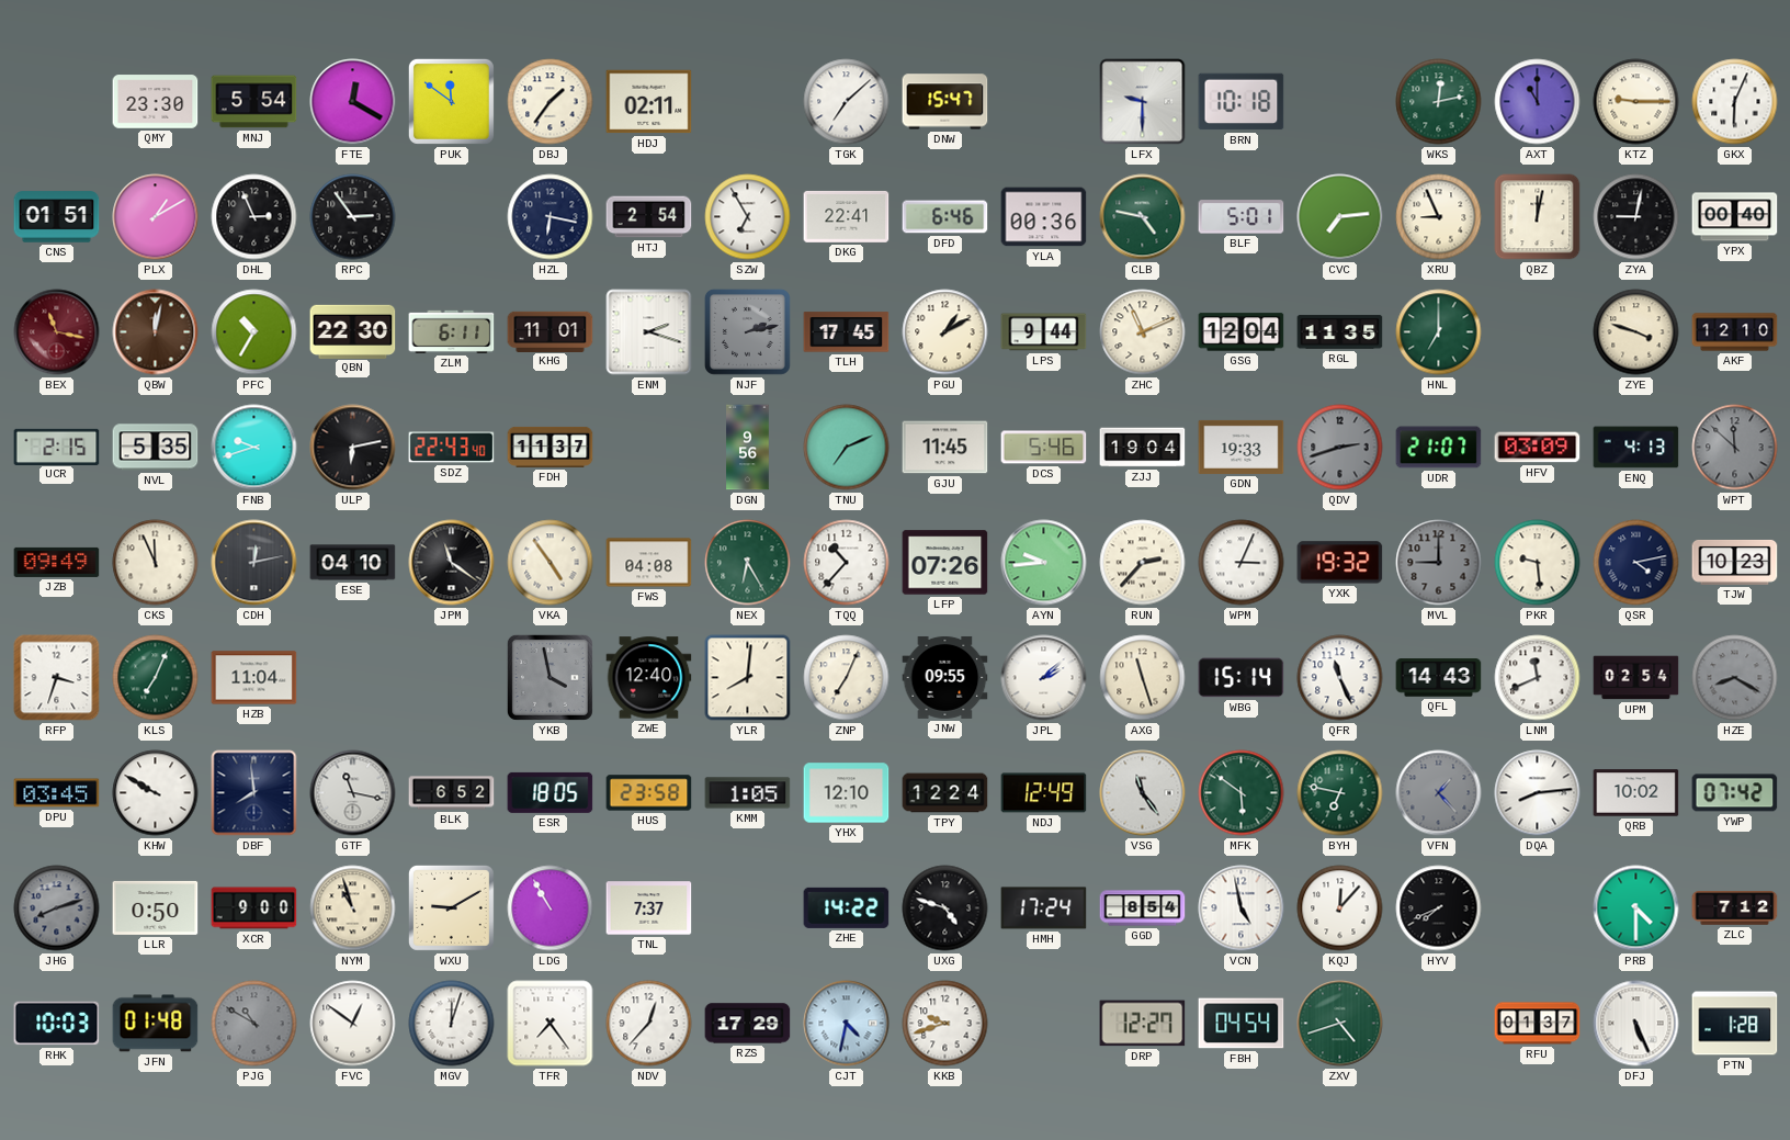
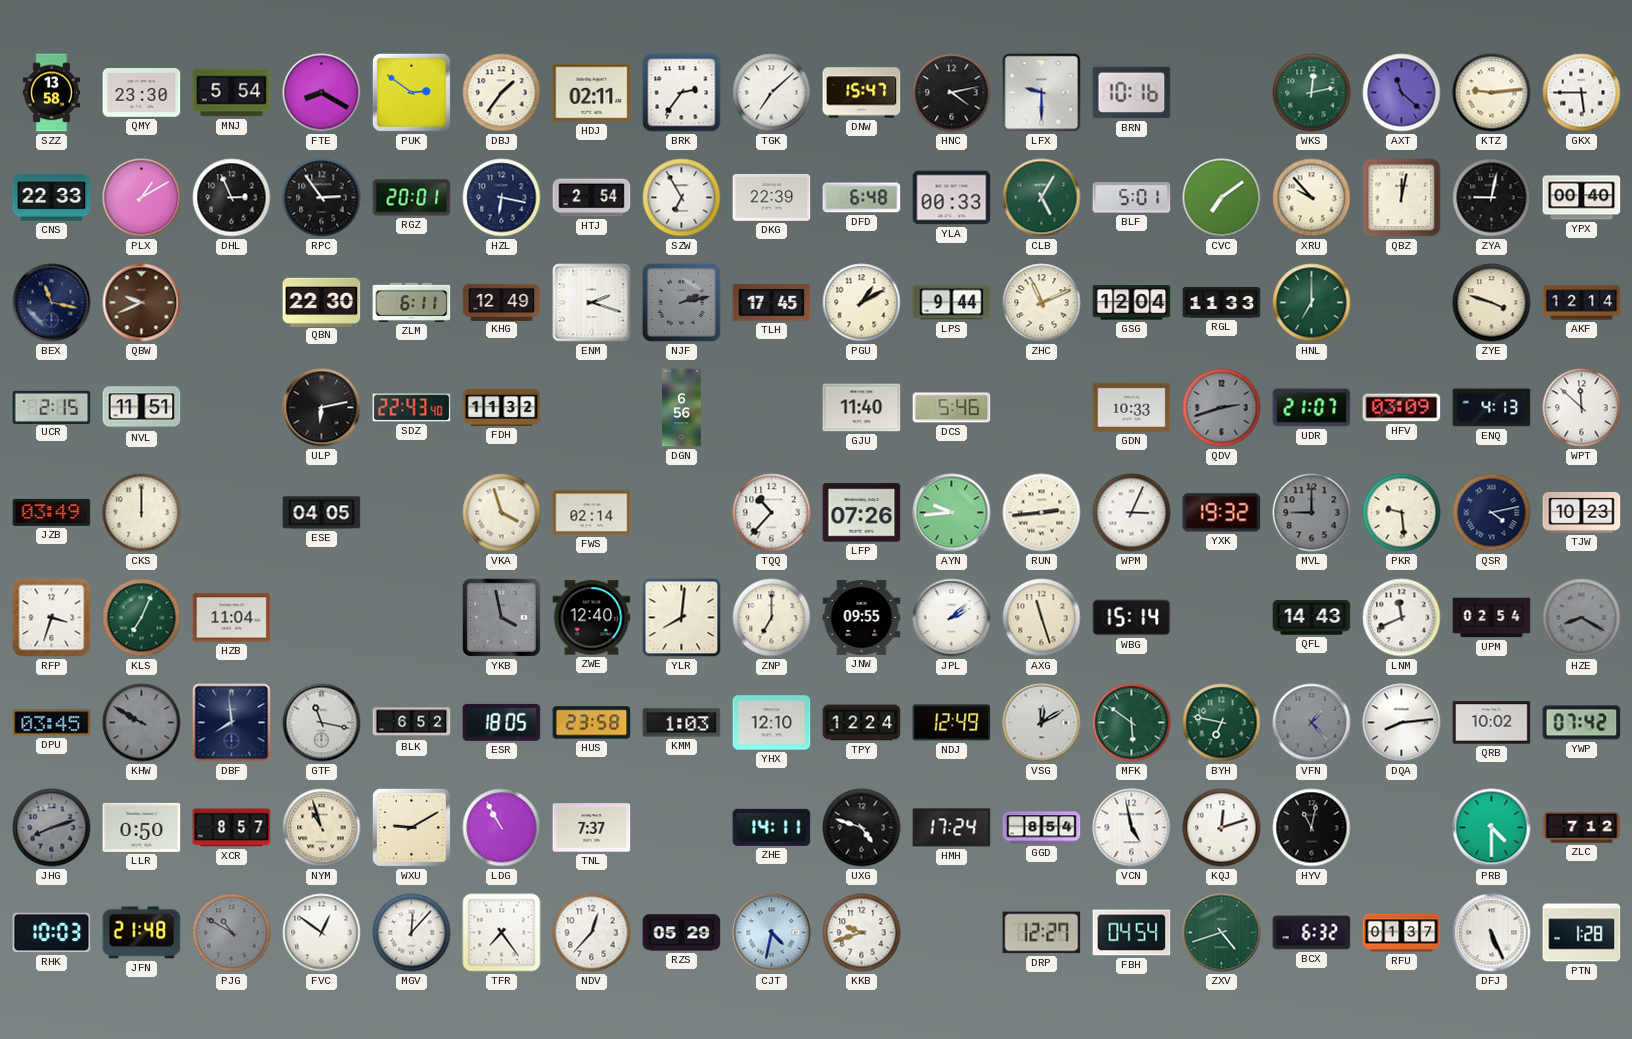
SZZ: none -> 13:58
FTE: 12:20 -> 8:20
PUK: 11:51 -> 2:51
BRK: none -> 2:36
HNC: none -> 4:13
BRN: 10:18 -> 10:16
AXT: 11:00 -> 11:22
KTZ: 9:15 -> 9:14
GKX: 6:04 -> 5:45
CNS: 01:51 -> 22:33
RGZ: none -> 20:01
DKG: 22:41 -> 22:39
DFD: 6:46 -> 6:48
YLA: 00:36 -> 00:33
CLB: 4:47 -> 5:05
CVC: 7:14 -> 7:09
XRU: 8:56 -> 9:53
BEX dial: burgundy -> navy
QBW: 12:02 -> 9:41
PFC: 10:35 -> none
KHG: 11:01 -> 12:49
RGL: 11:35 -> 11:33
AKF: 12:10 -> 12:14
NVL: 5:35 -> 11:51
FNB: 9:42 -> none
FDH: 11:37 -> 11:32
DGN: 9:56 -> 6:56
TNU: 7:11 -> none
GJU: 11:45 -> 11:40
ZJJ: 19:04 -> none
GDN: 19:33 -> 10:33
WPT dial: grey -> white
JZB: 09:49 -> 03:49
CKS: 11:56 -> 12:00
CDH: 12:13 -> none
ESE: 04:10 -> 04:05
JPM: 11:21 -> none
VKA: 4:54 -> 3:57
FWS: 04:08 -> 02:14
NEX: 6:25 -> none
RUN: 2:37 -> 2:44
ZNP: 7:04 -> 7:00
QFR: 11:26 -> none
KHW dial: white -> grey
KMM: 1:05 -> 1:03
VSG: 11:24 -> 12:10
XCR: 9:00 -> 8:57
ZHE: 14:22 -> 14:11
KQJ: 12:07 -> 12:12
HYV: 7:41 -> 11:02
JFN: 01:48 -> 21:48
MGV: 12:03 -> 12:07
RZS: 17:29 -> 05:29
BCX: none -> 6:32
